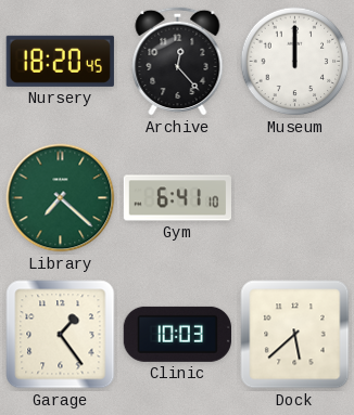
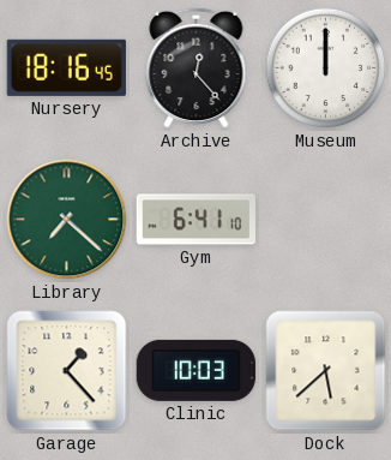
Nursery: 18:20 -> 18:16
Garage: 1:24 -> 1:23
